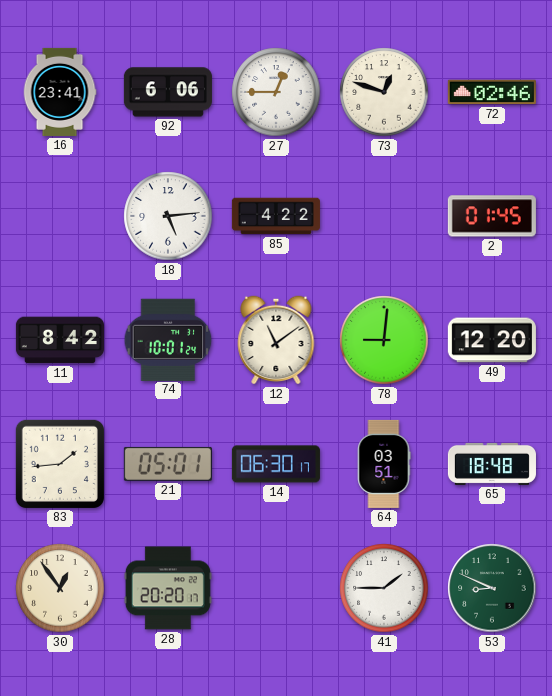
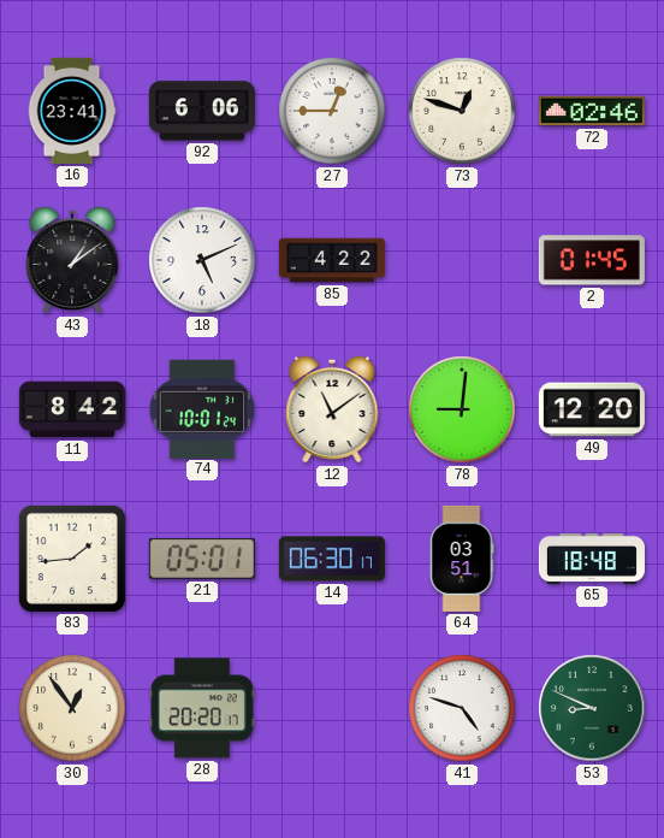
43: none -> 1:09
18: 5:14 -> 5:11
41: 1:45 -> 4:48
